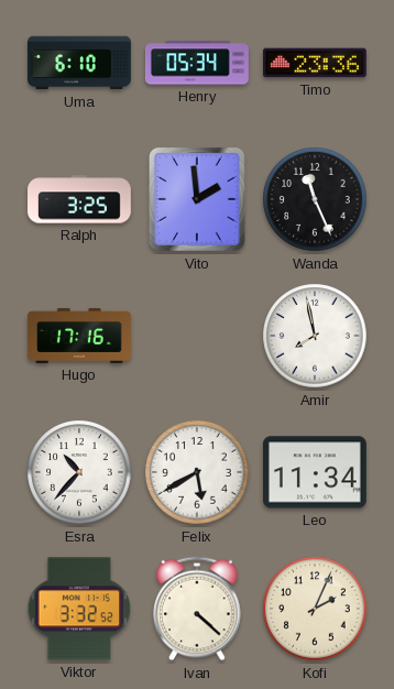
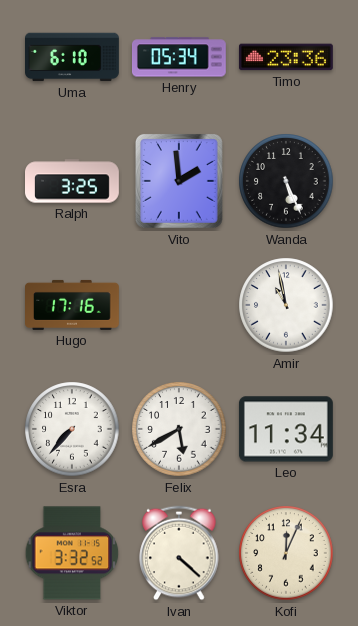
Wanda: 11:26 -> 5:26
Amir: 7:58 -> 10:58
Esra: 10:37 -> 7:37
Kofi: 2:04 -> 12:04
